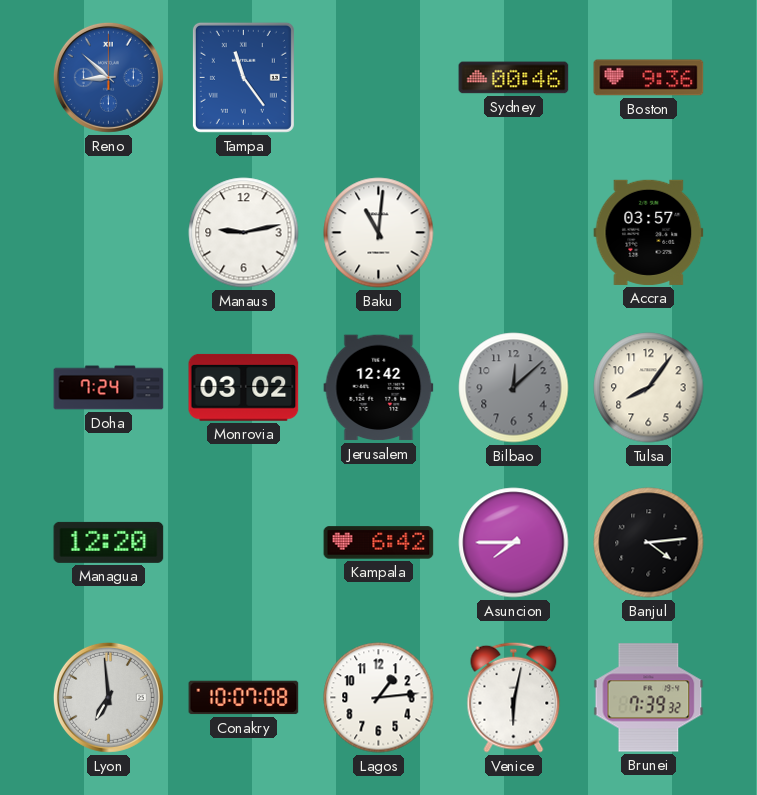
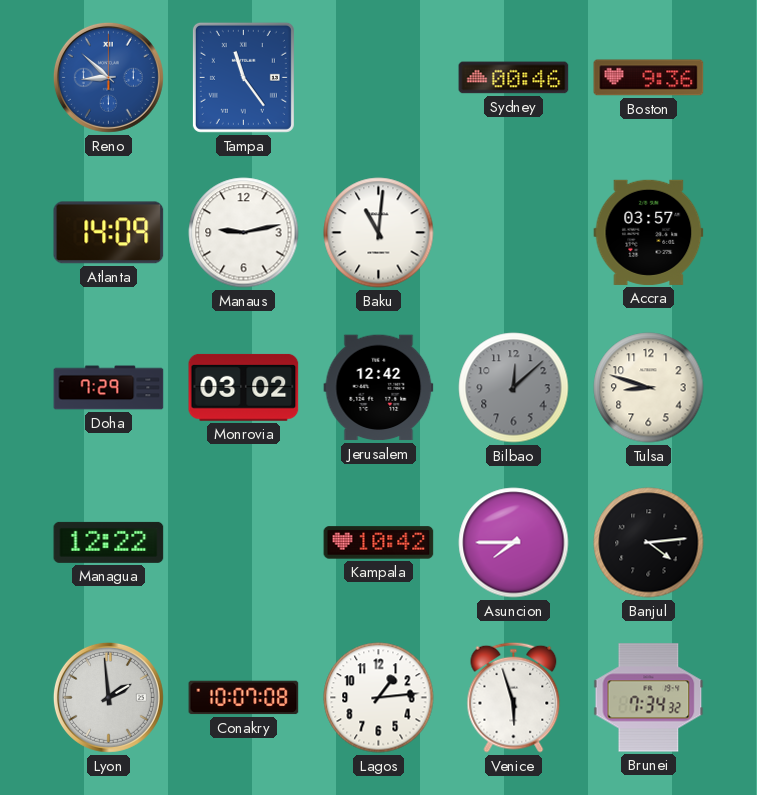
Atlanta: none -> 14:09
Doha: 7:24 -> 7:29
Tulsa: 8:06 -> 8:48
Managua: 12:20 -> 12:22
Kampala: 6:42 -> 10:42
Lyon: 6:59 -> 1:59
Venice: 6:02 -> 5:57
Brunei: 7:39 -> 7:34
